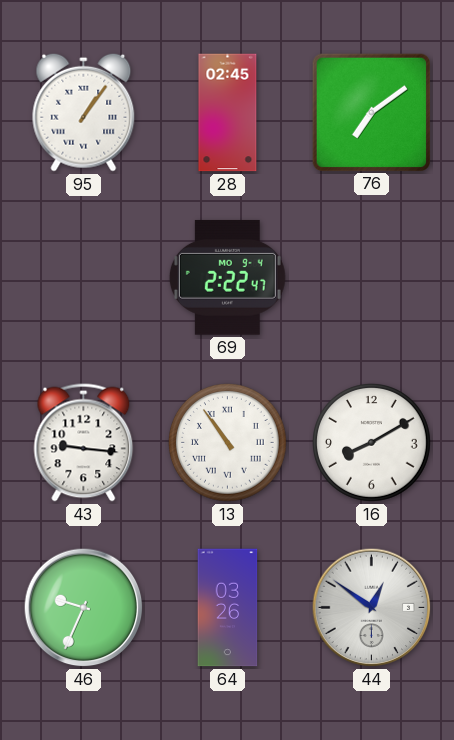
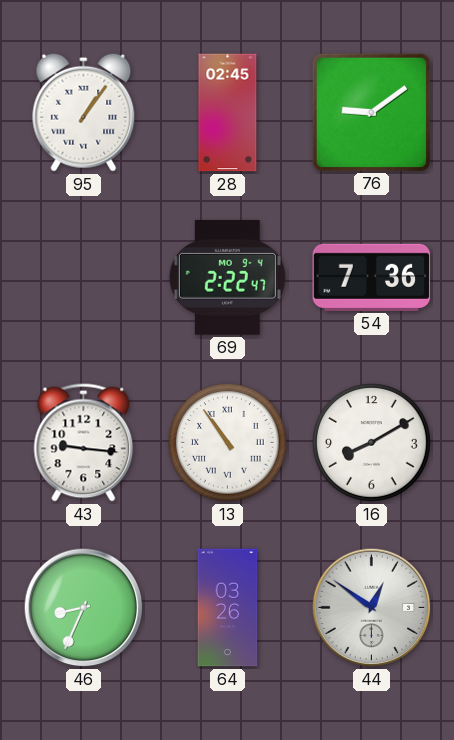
76: 7:09 -> 9:09
54: none -> 7:36
46: 9:34 -> 8:34
